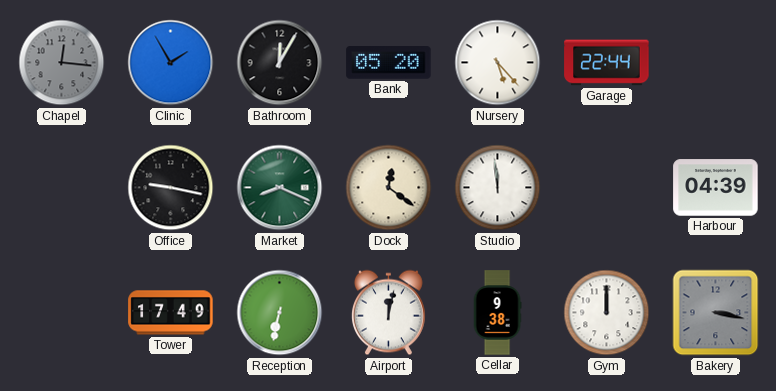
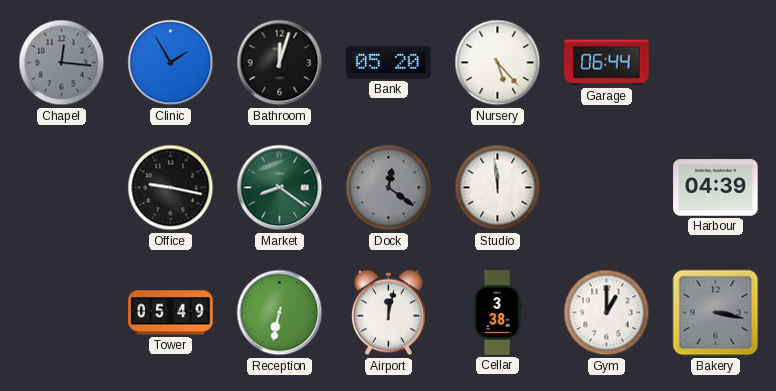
Bathroom: 12:05 -> 12:03
Garage: 22:44 -> 06:44
Market: 8:19 -> 8:21
Dock dial: cream -> grey
Tower: 17:49 -> 05:49
Cellar: 9:38 -> 3:38
Gym: 12:00 -> 1:00
